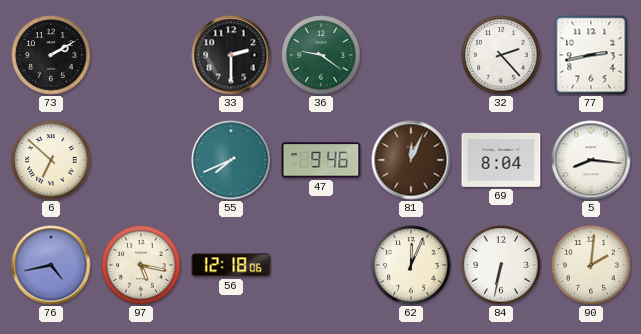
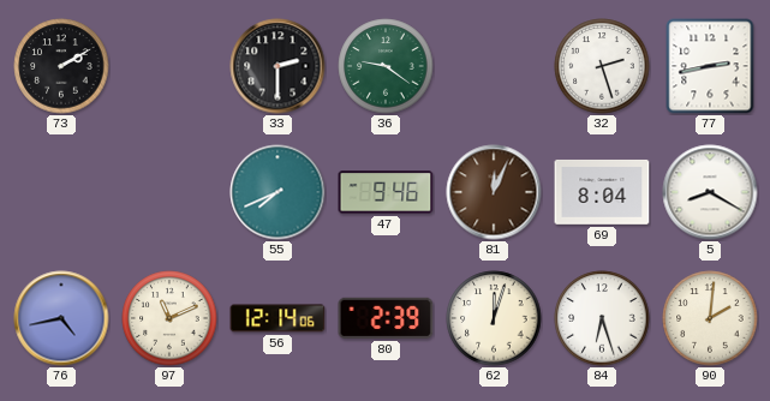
32: 2:23 -> 2:27
6: 6:52 -> none
5: 8:16 -> 8:20
97: 5:17 -> 11:11
56: 12:18 -> 12:14
80: none -> 2:39
62: 12:04 -> 12:03
84: 6:32 -> 6:27
